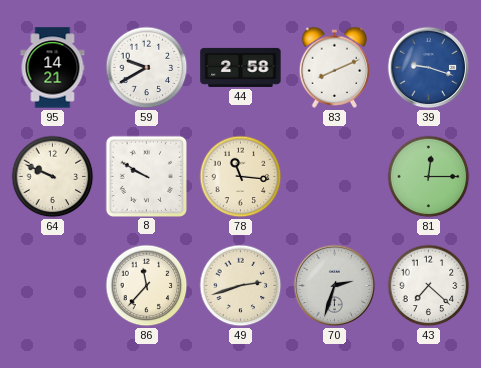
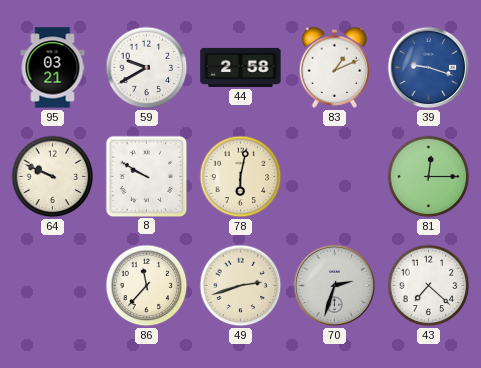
95: 14:21 -> 03:21
83: 8:11 -> 1:11
78: 11:16 -> 6:02
